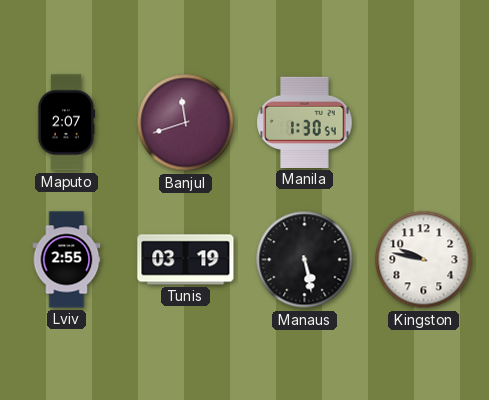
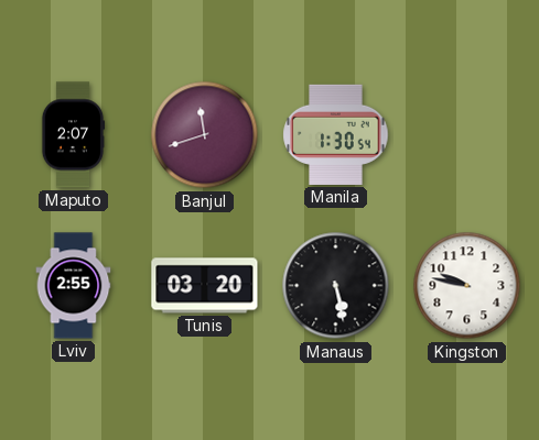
Tunis: 03:19 -> 03:20
